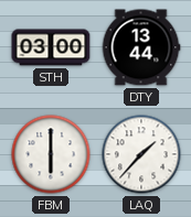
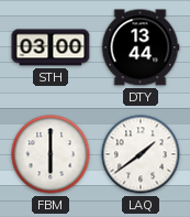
LAQ: 1:37 -> 1:39
